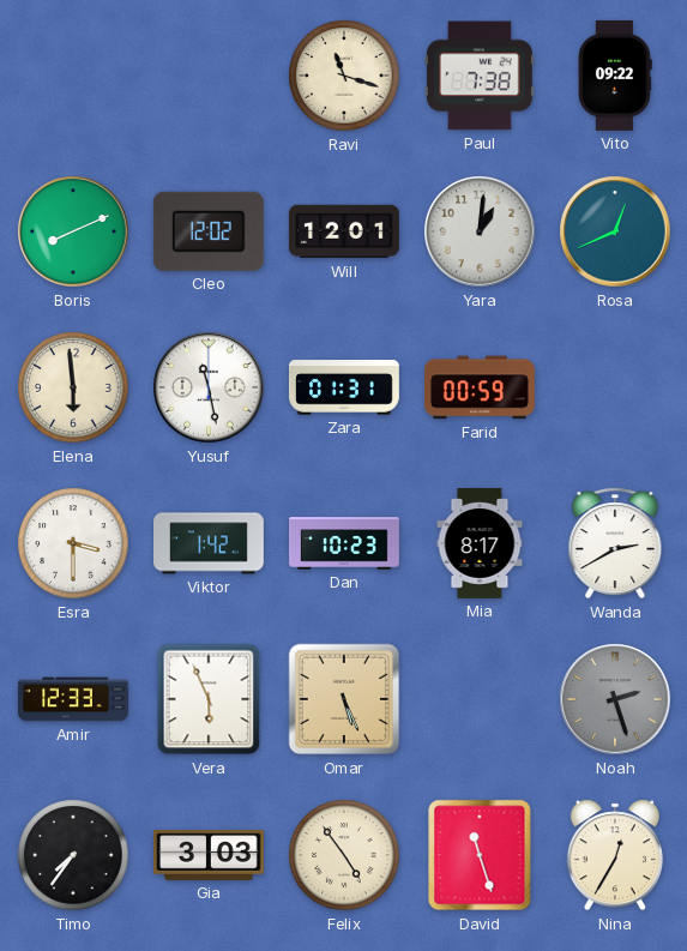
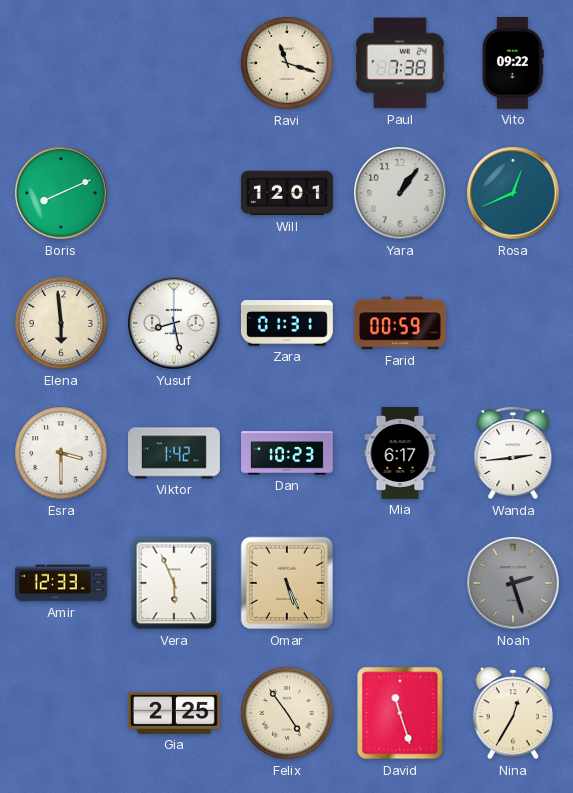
Cleo: 12:02 -> none
Yara: 1:01 -> 1:06
Yusuf: 11:28 -> 8:28
Mia: 8:17 -> 6:17
Wanda: 2:40 -> 2:44
Timo: 7:36 -> none
Gia: 3:03 -> 2:25
